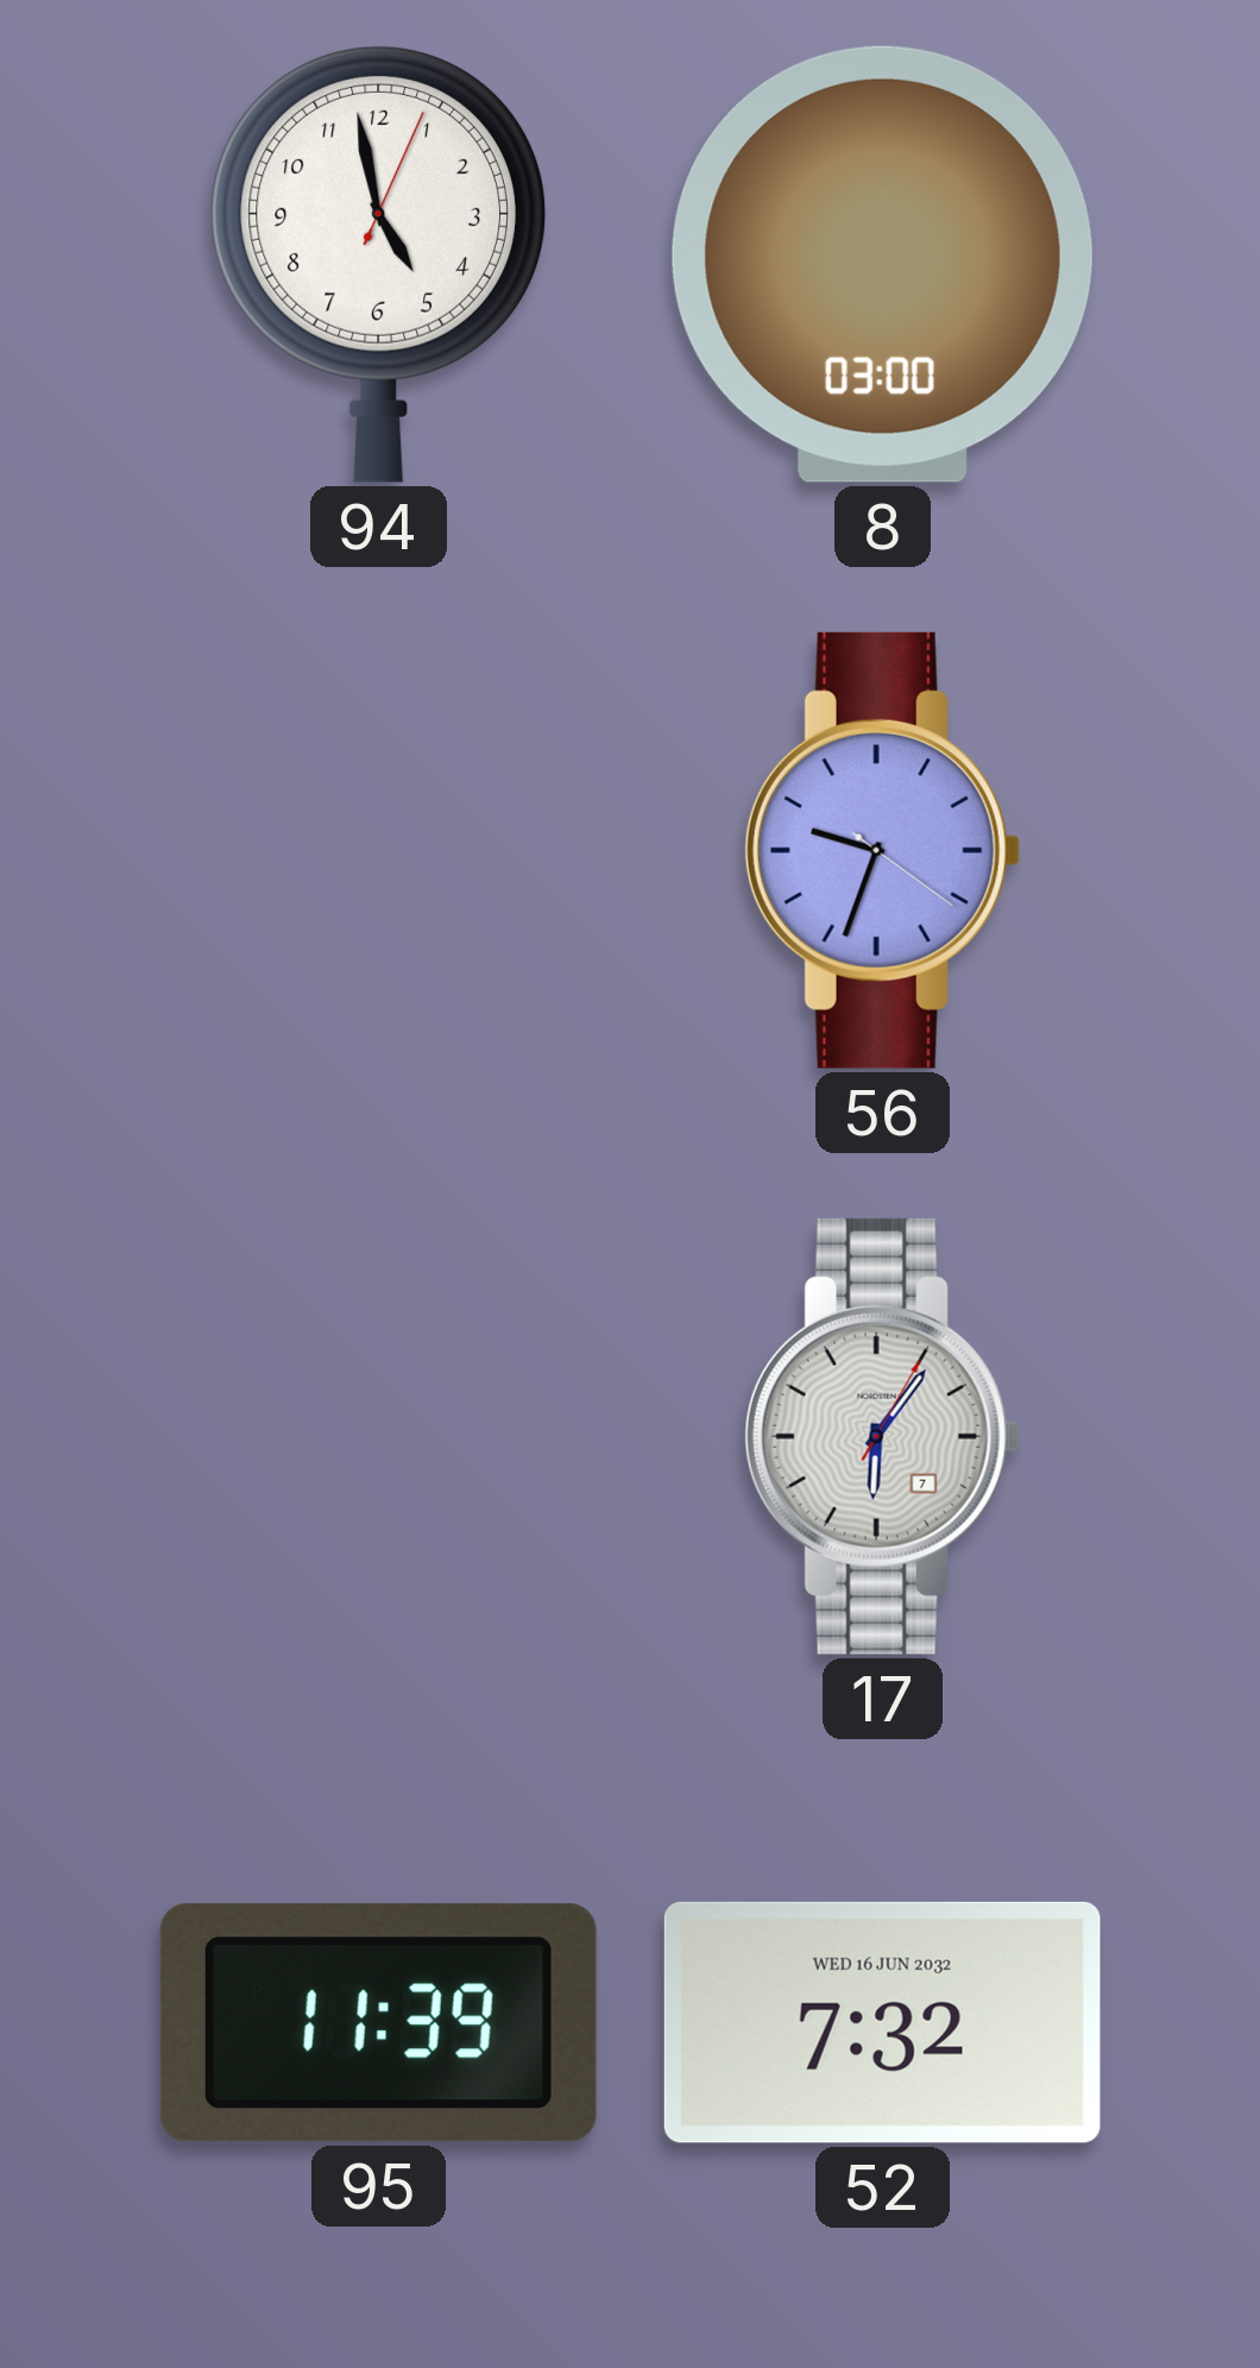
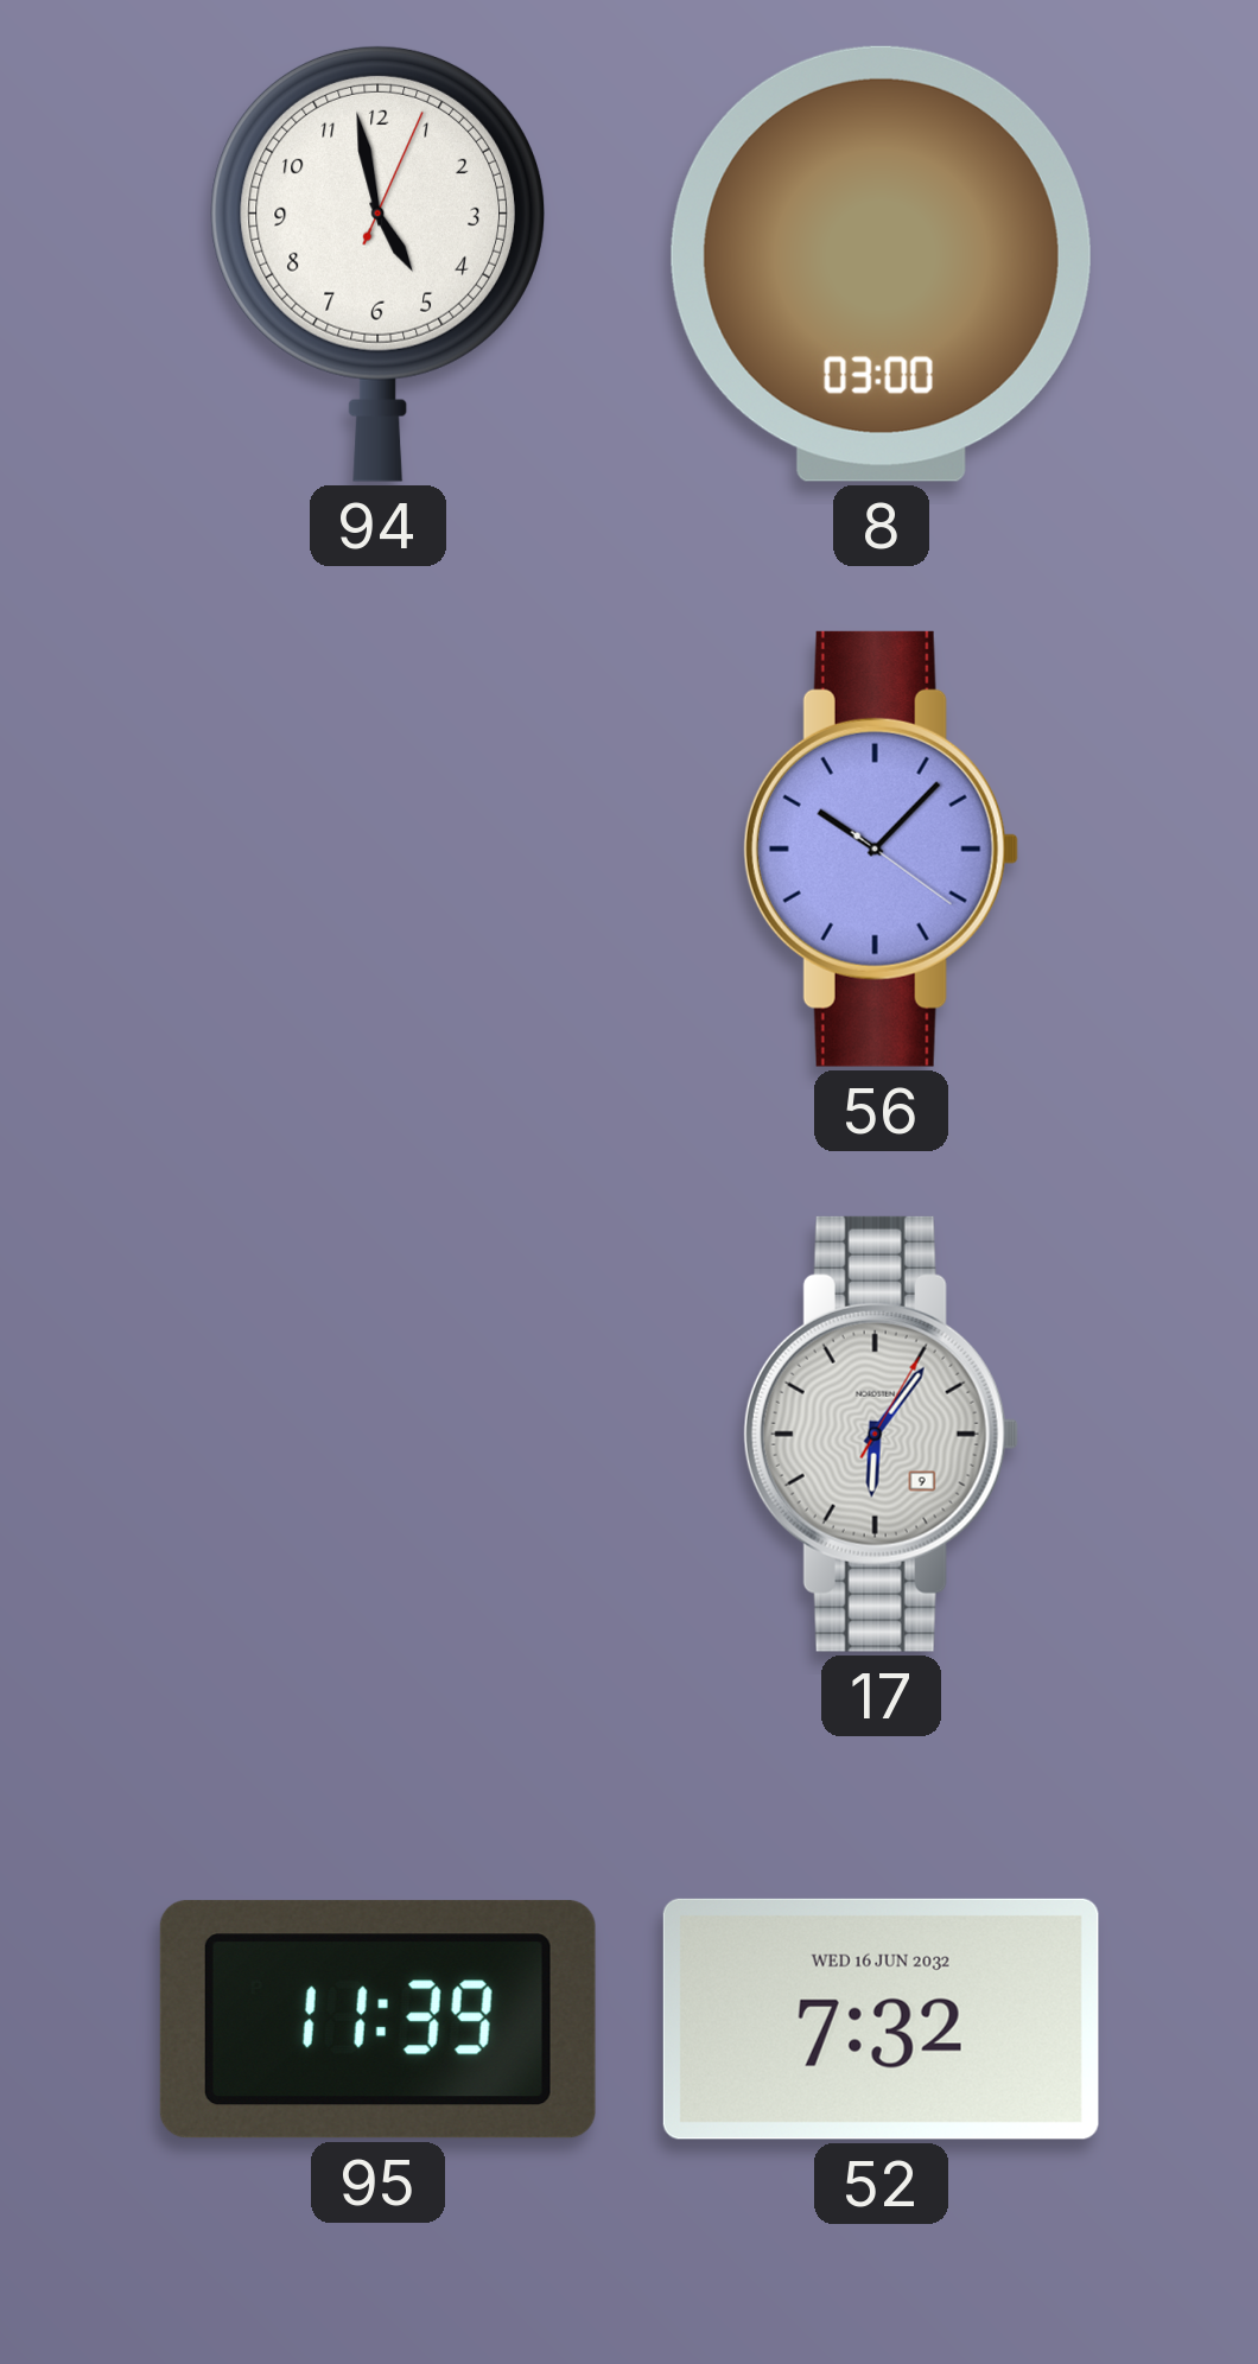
56: 9:33 -> 10:07
17 date: 7 -> 9
